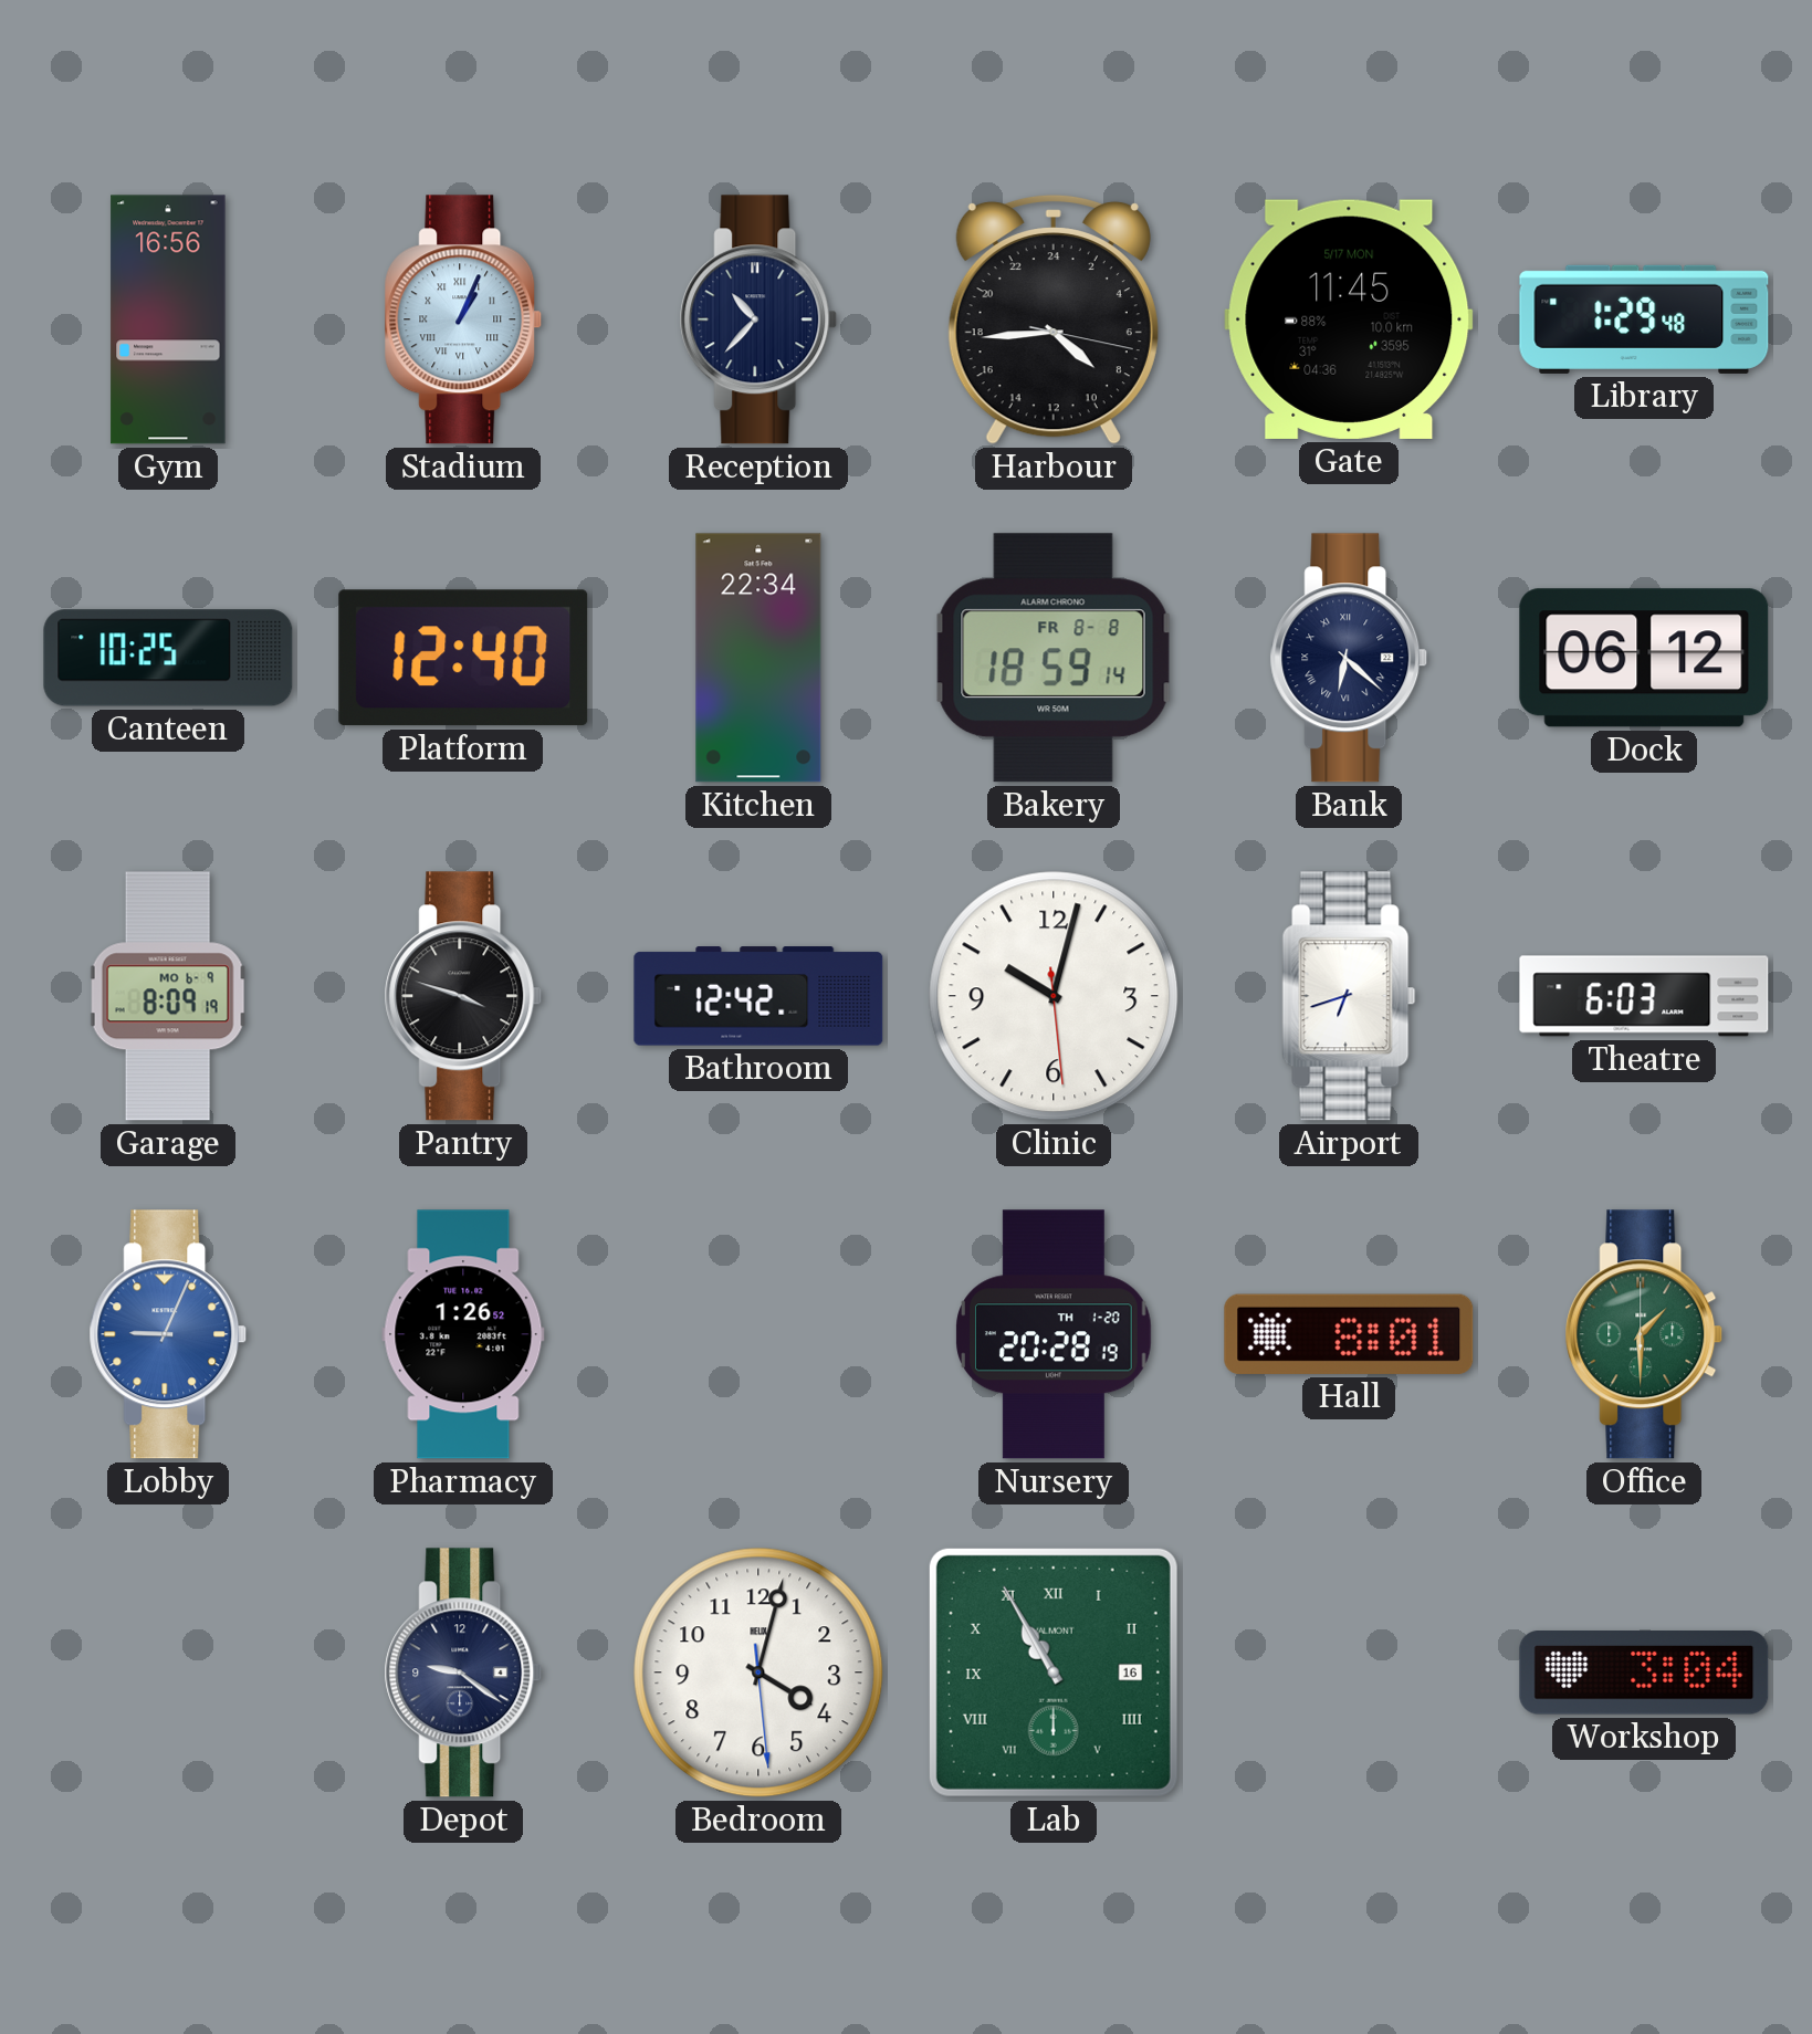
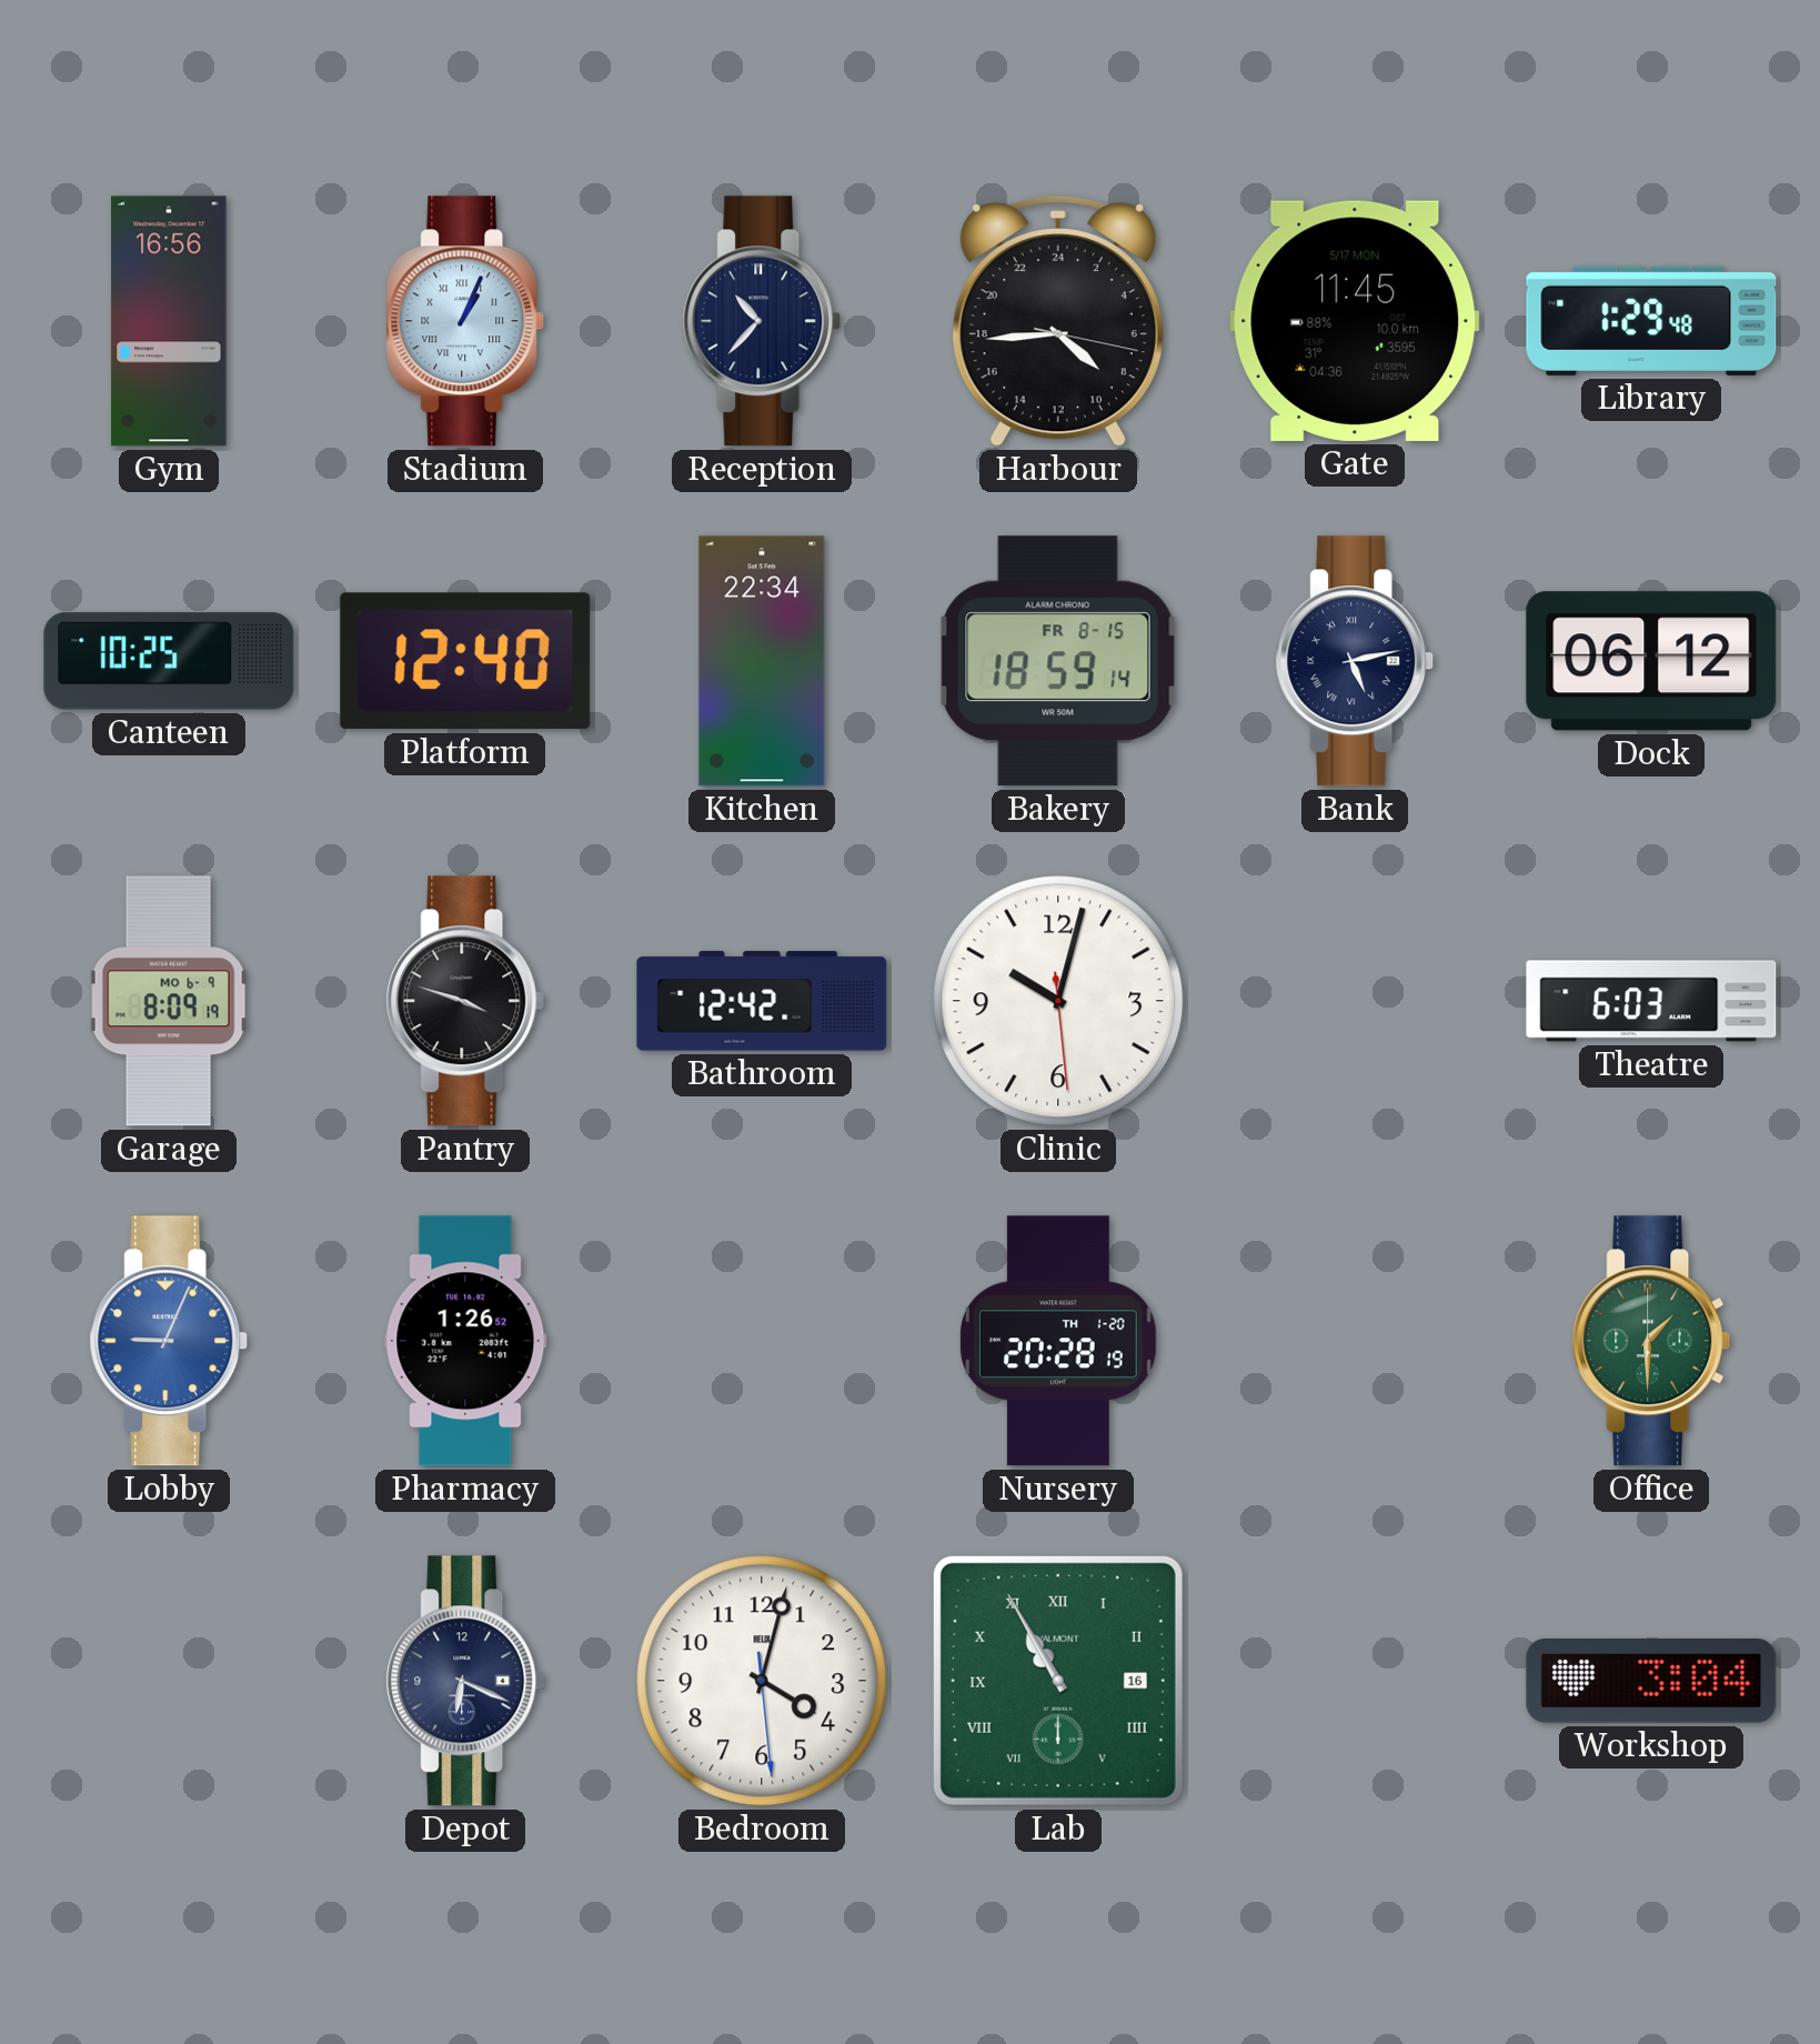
Bakery date: FR 8-8 -> FR 8-15
Bank: 6:22 -> 5:13
Airport: 6:42 -> none
Hall: 8:01 -> none
Depot: 9:21 -> 6:19
